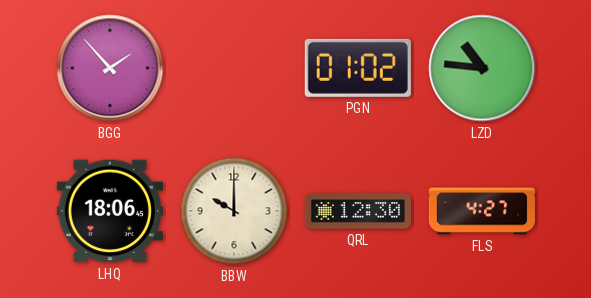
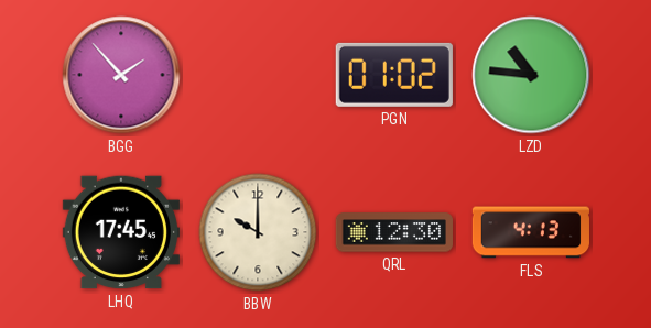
LHQ: 18:06 -> 17:45
FLS: 4:27 -> 4:13
